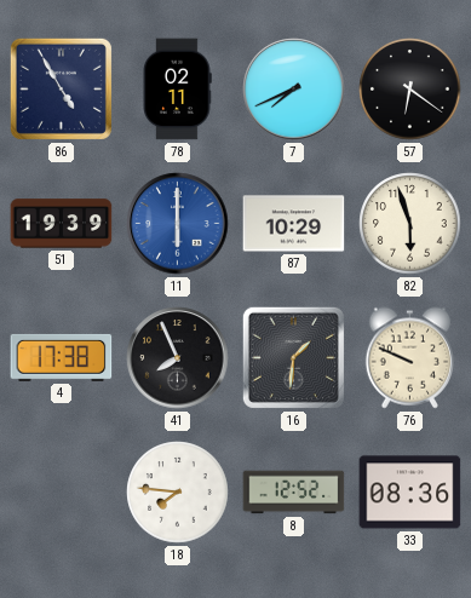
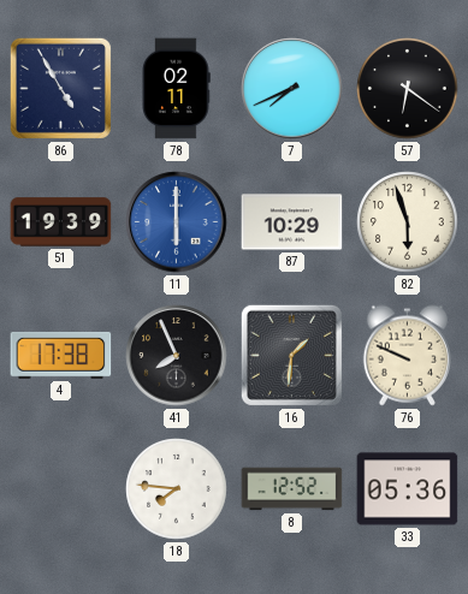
33: 08:36 -> 05:36
